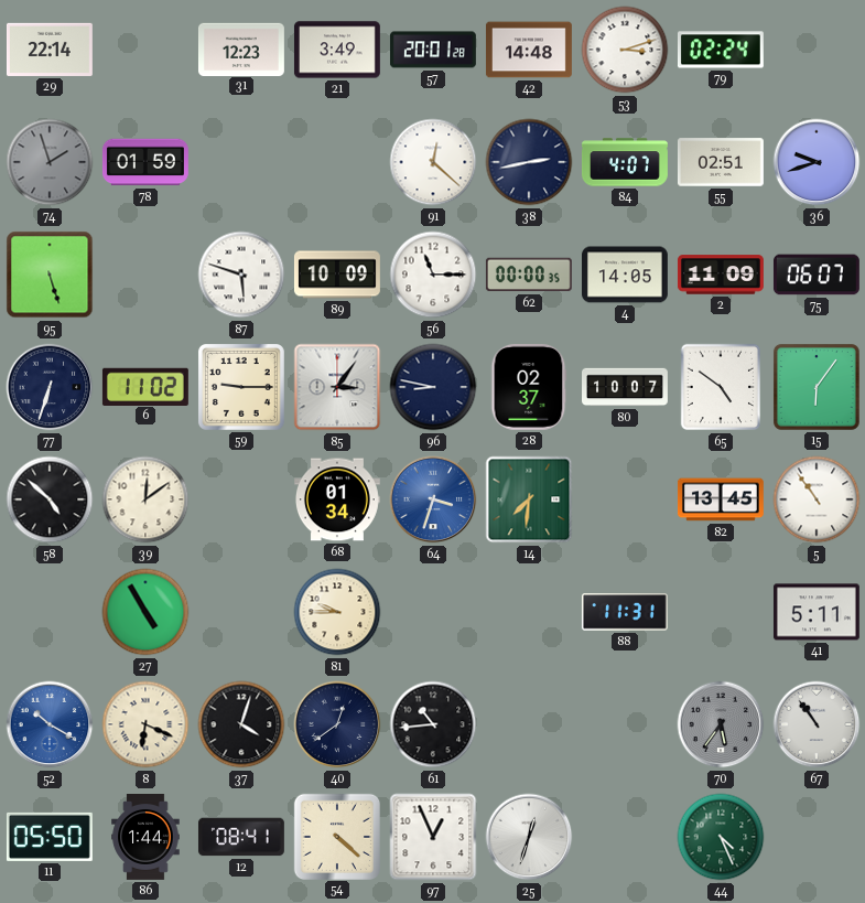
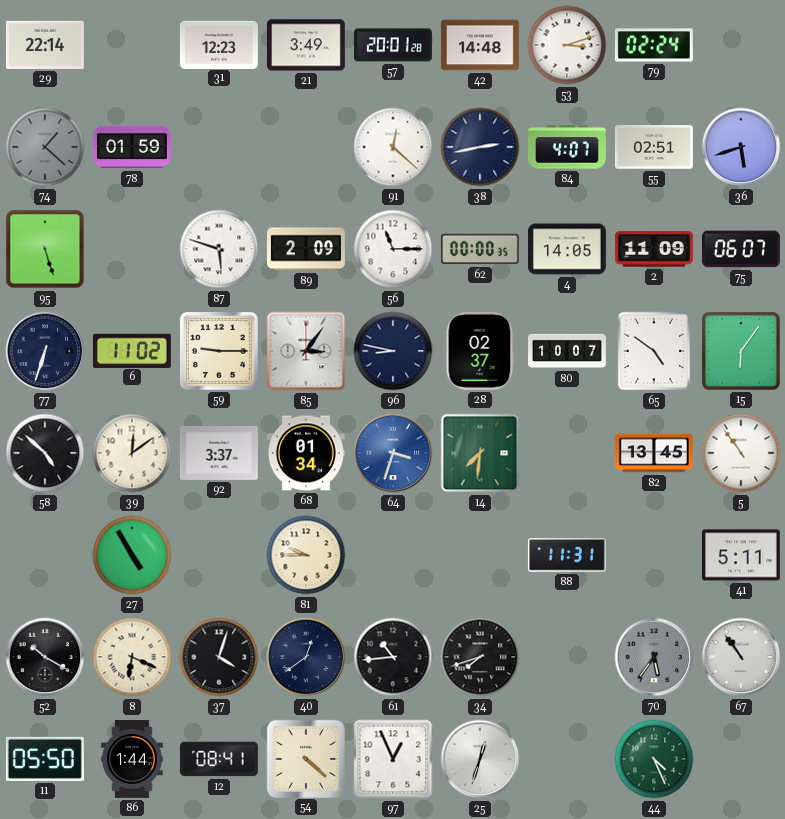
74: 1:57 -> 1:22
36: 9:42 -> 5:42
89: 10:09 -> 2:09
92: none -> 3:37
52 dial: blue -> black
34: none -> 7:42
